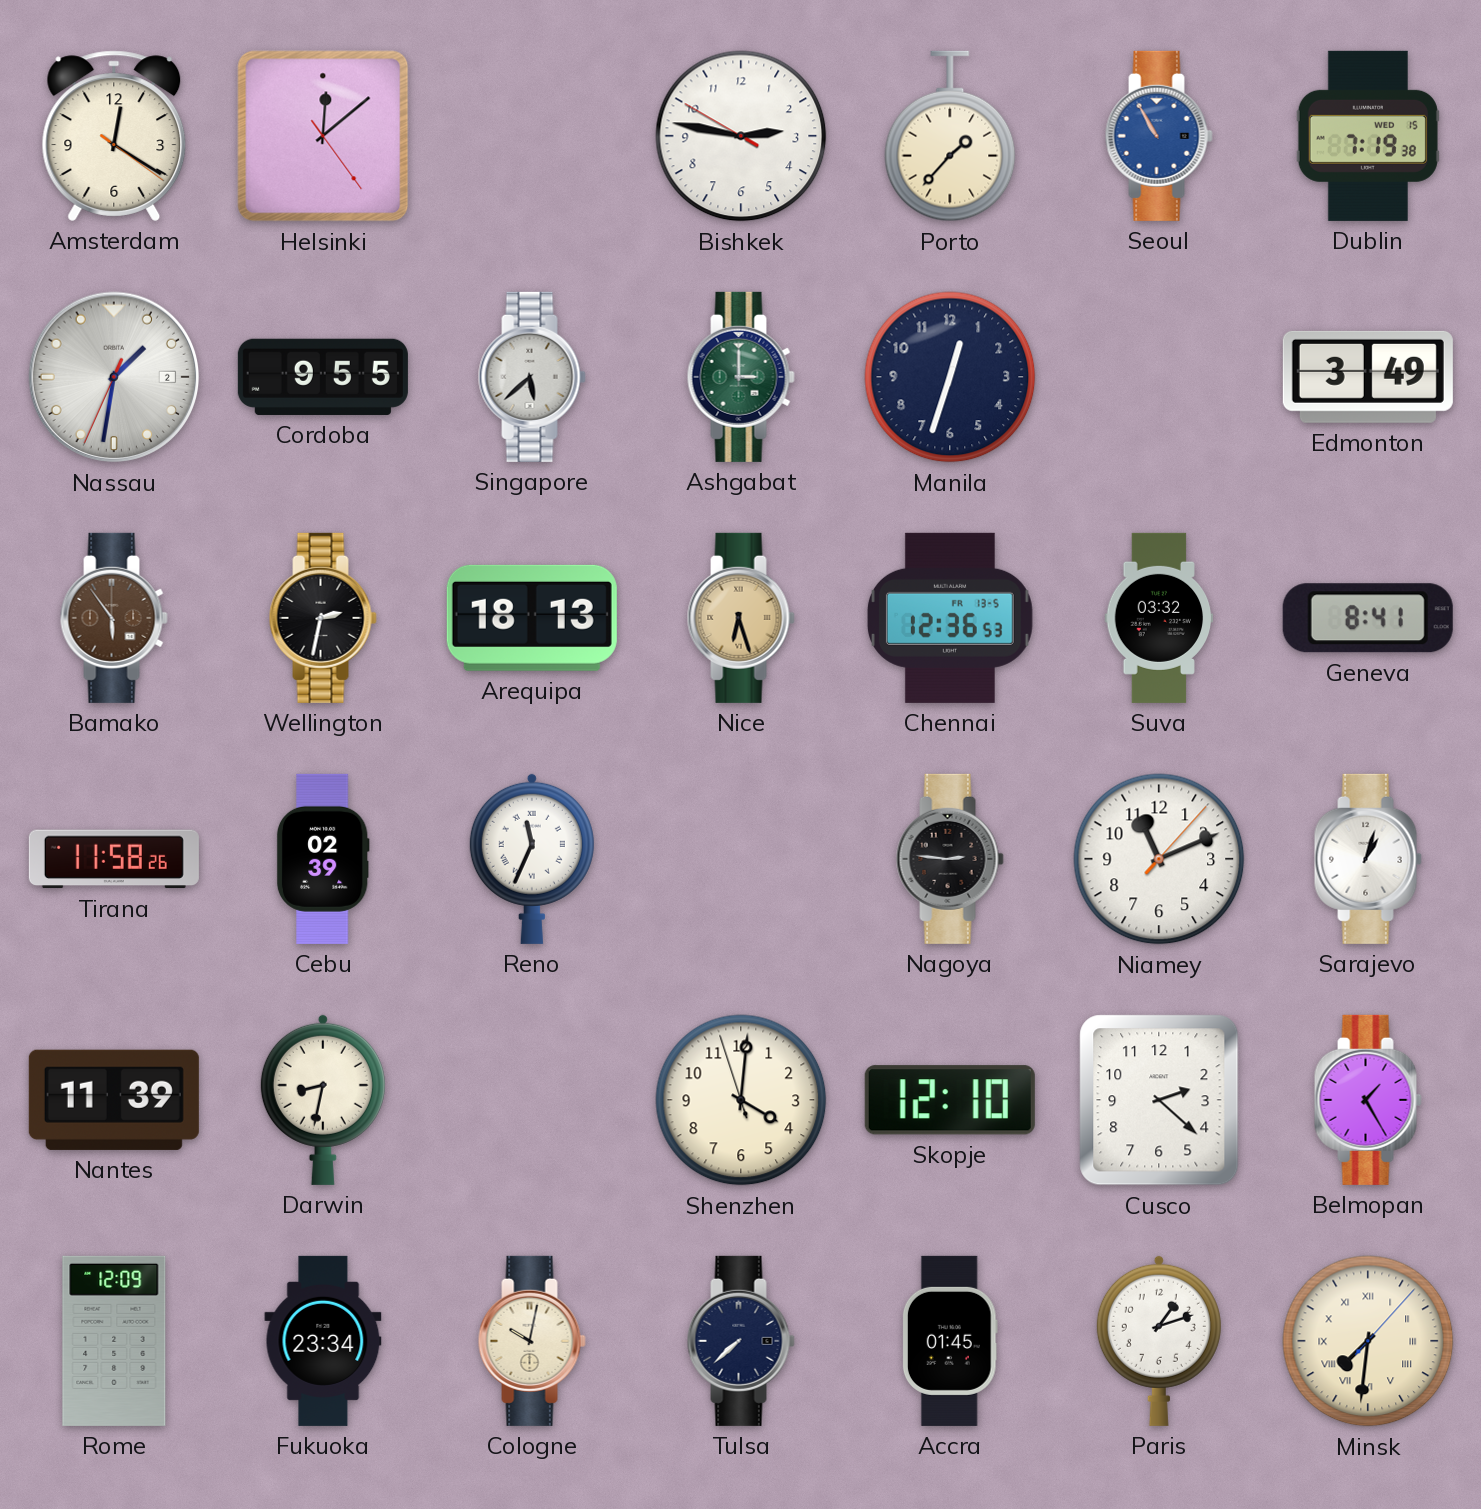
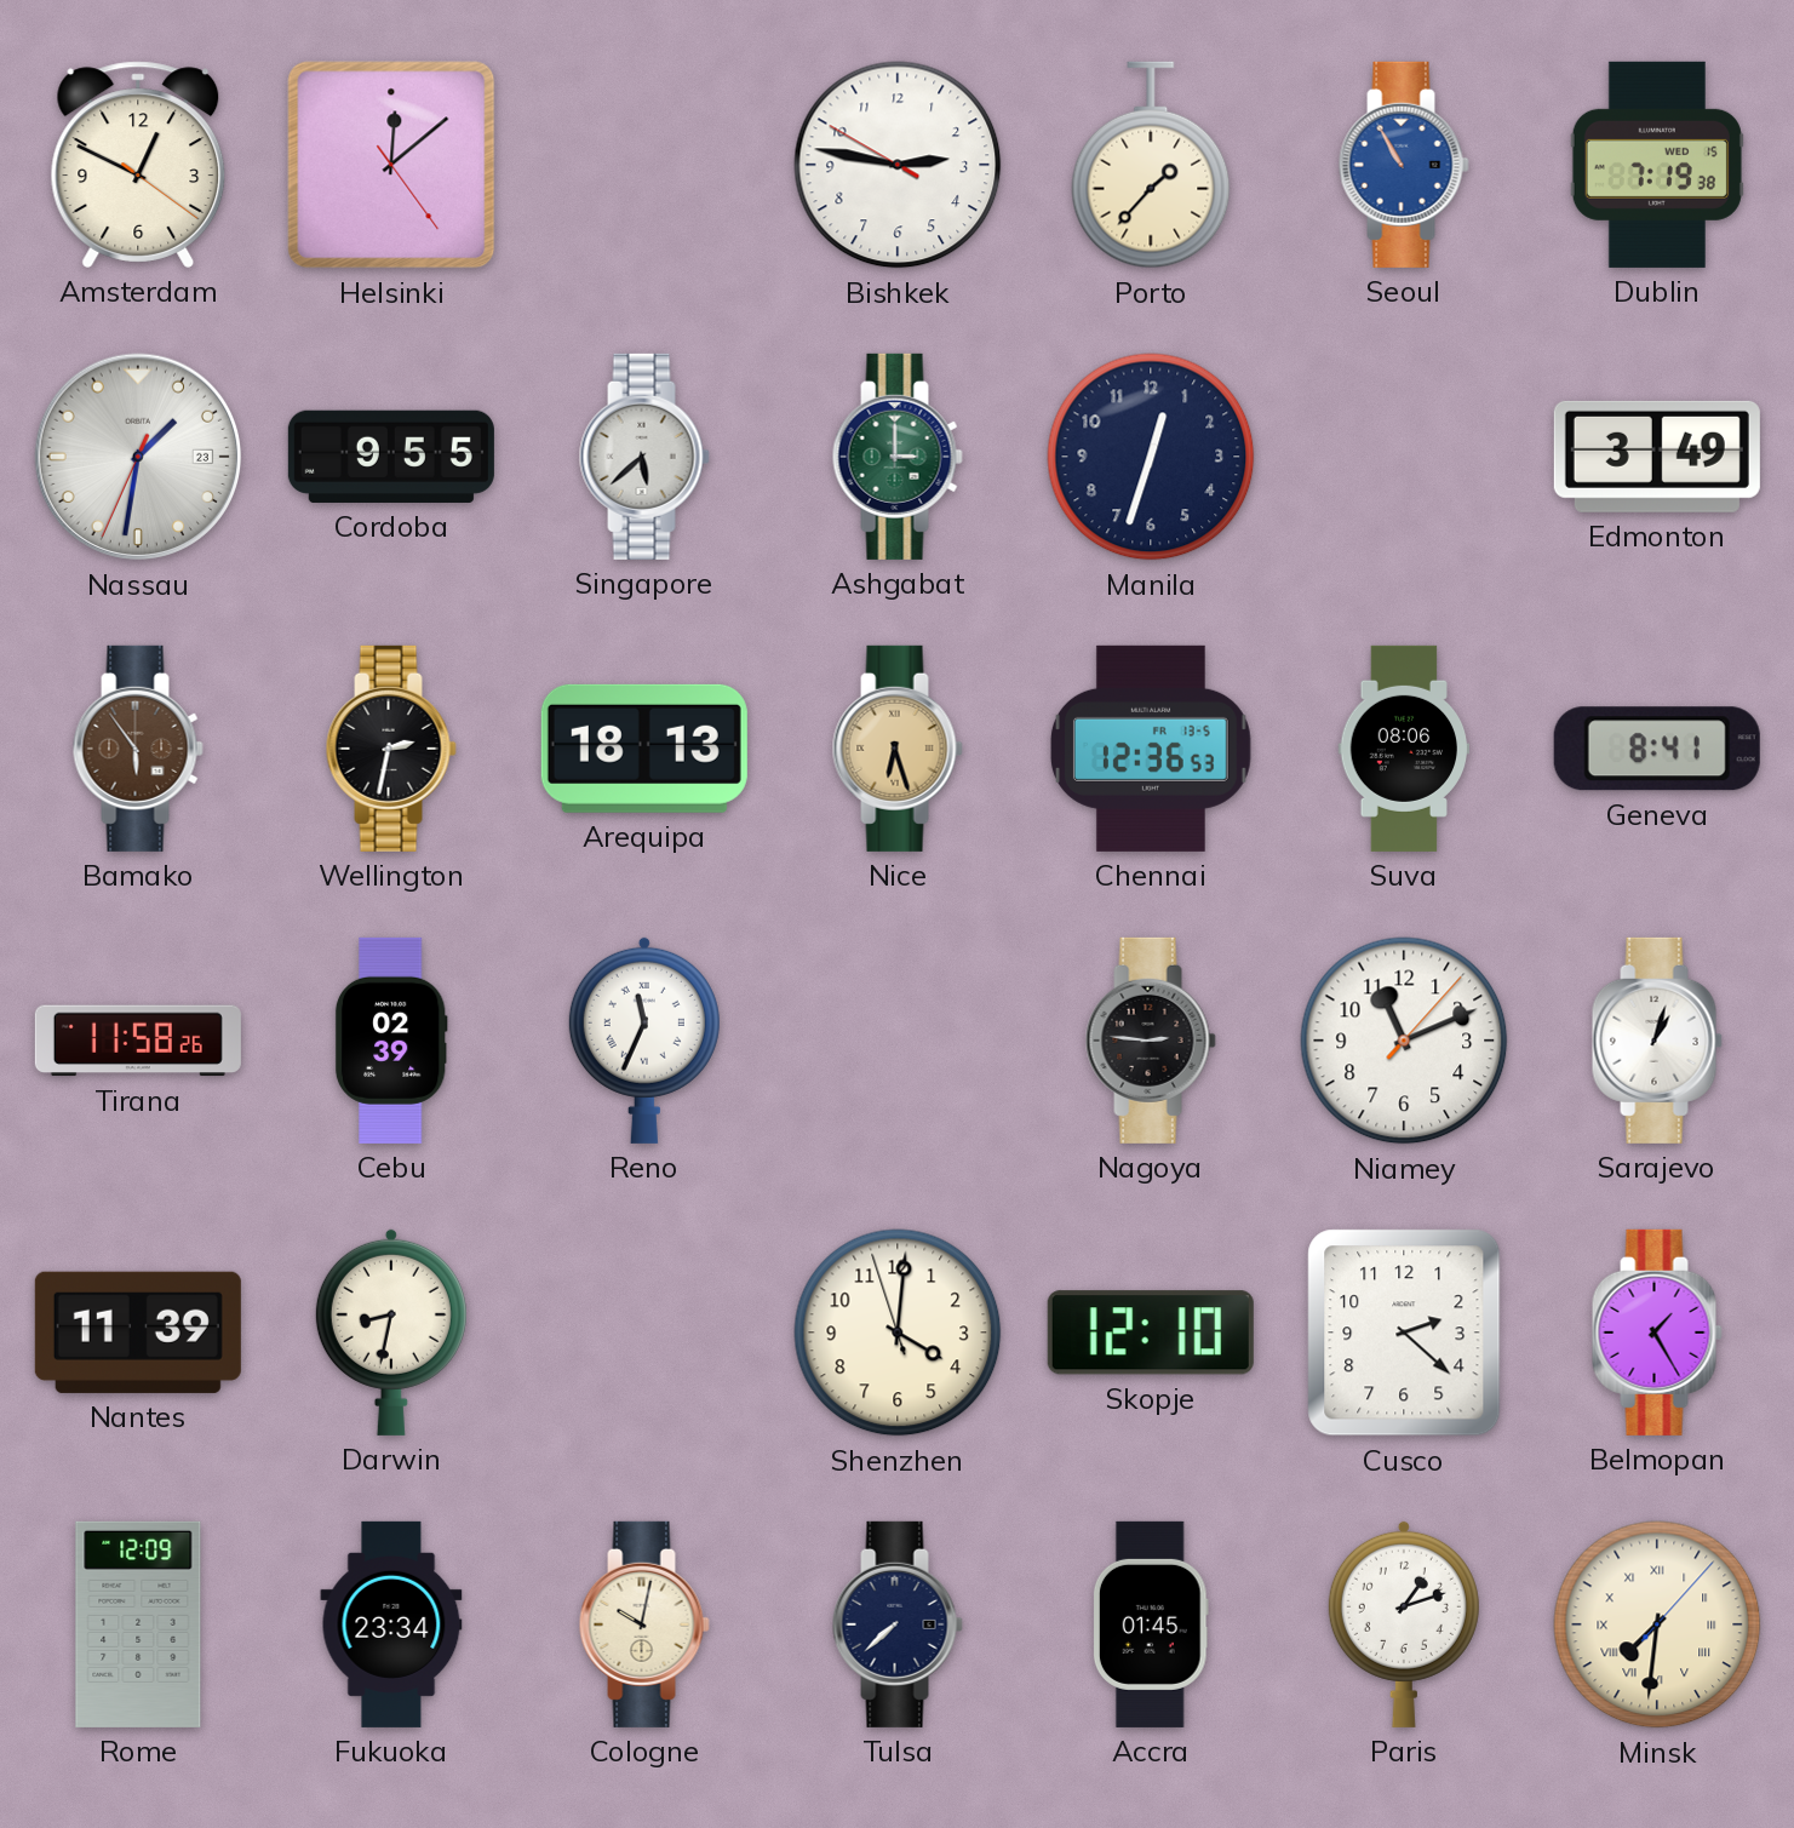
Amsterdam: 12:20 -> 12:49
Nassau date: 2 -> 23
Suva: 03:32 -> 08:06
